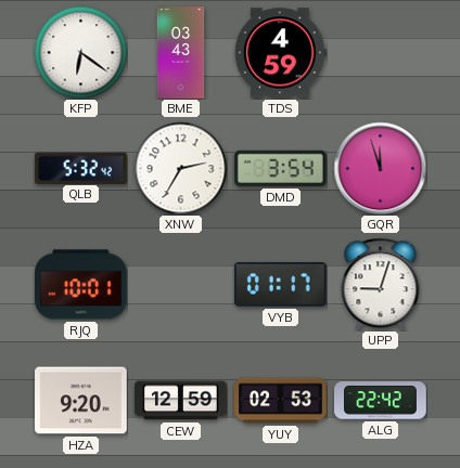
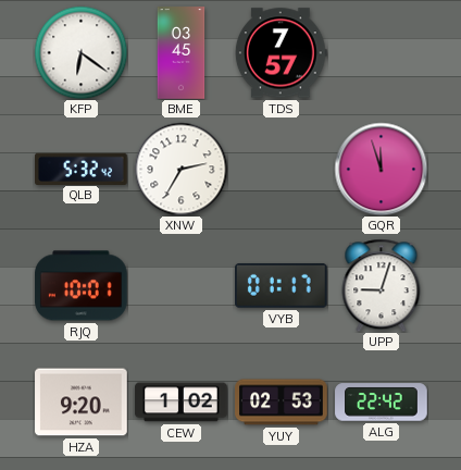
BME: 03:43 -> 03:45
TDS: 4:59 -> 7:57
DMD: 3:54 -> none
CEW: 12:59 -> 1:02
